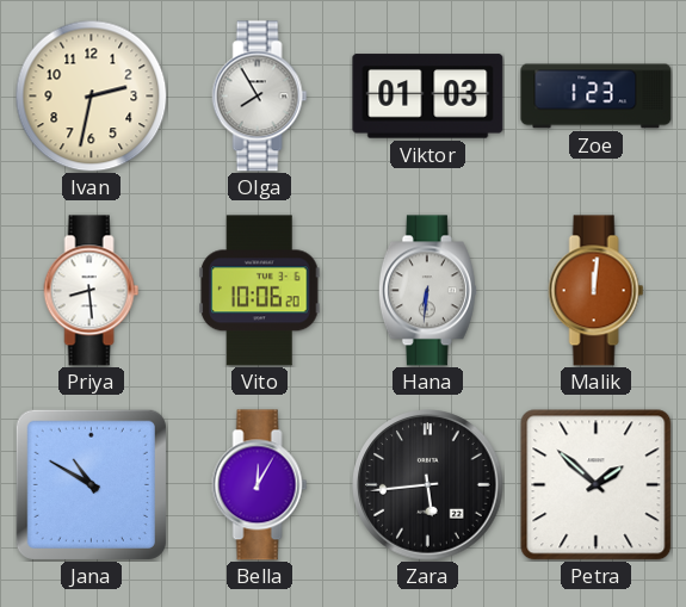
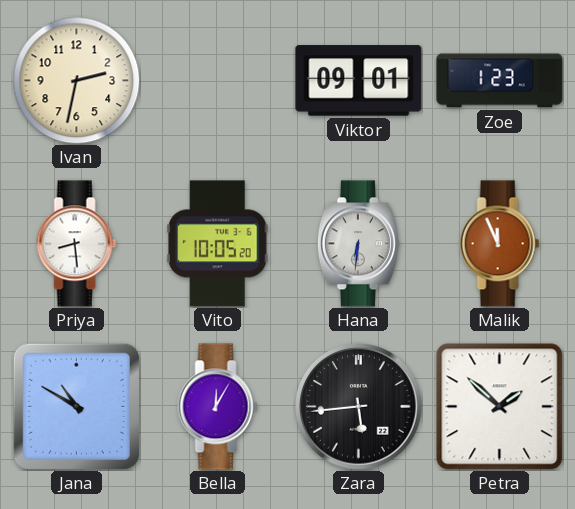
Olga: 7:55 -> none
Viktor: 01:03 -> 09:01
Vito: 10:06 -> 10:05
Malik: 12:01 -> 11:56
